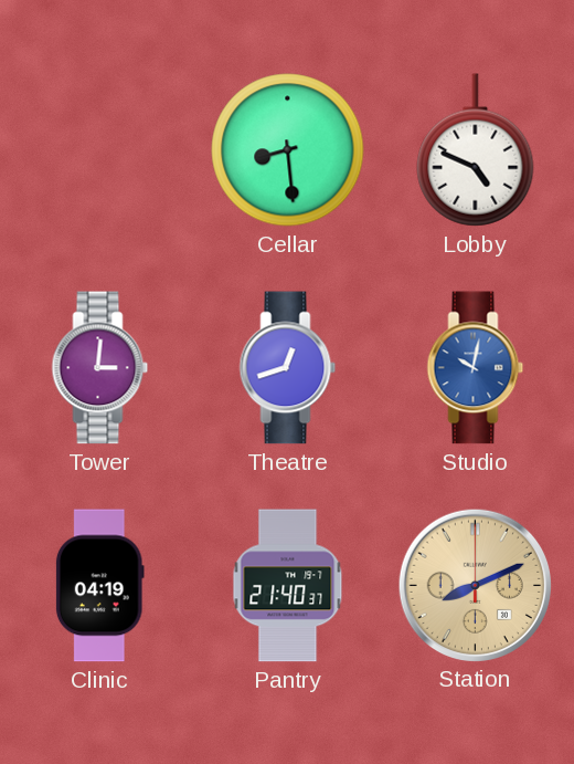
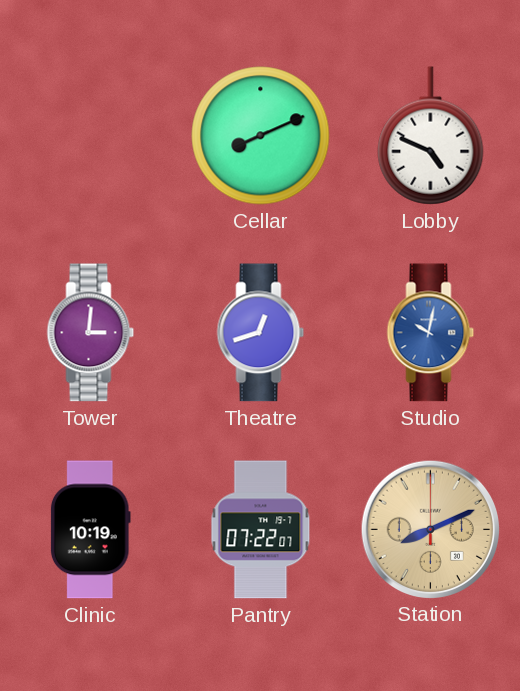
Cellar: 8:29 -> 8:11
Clinic: 04:19 -> 10:19
Pantry: 21:40 -> 07:22
